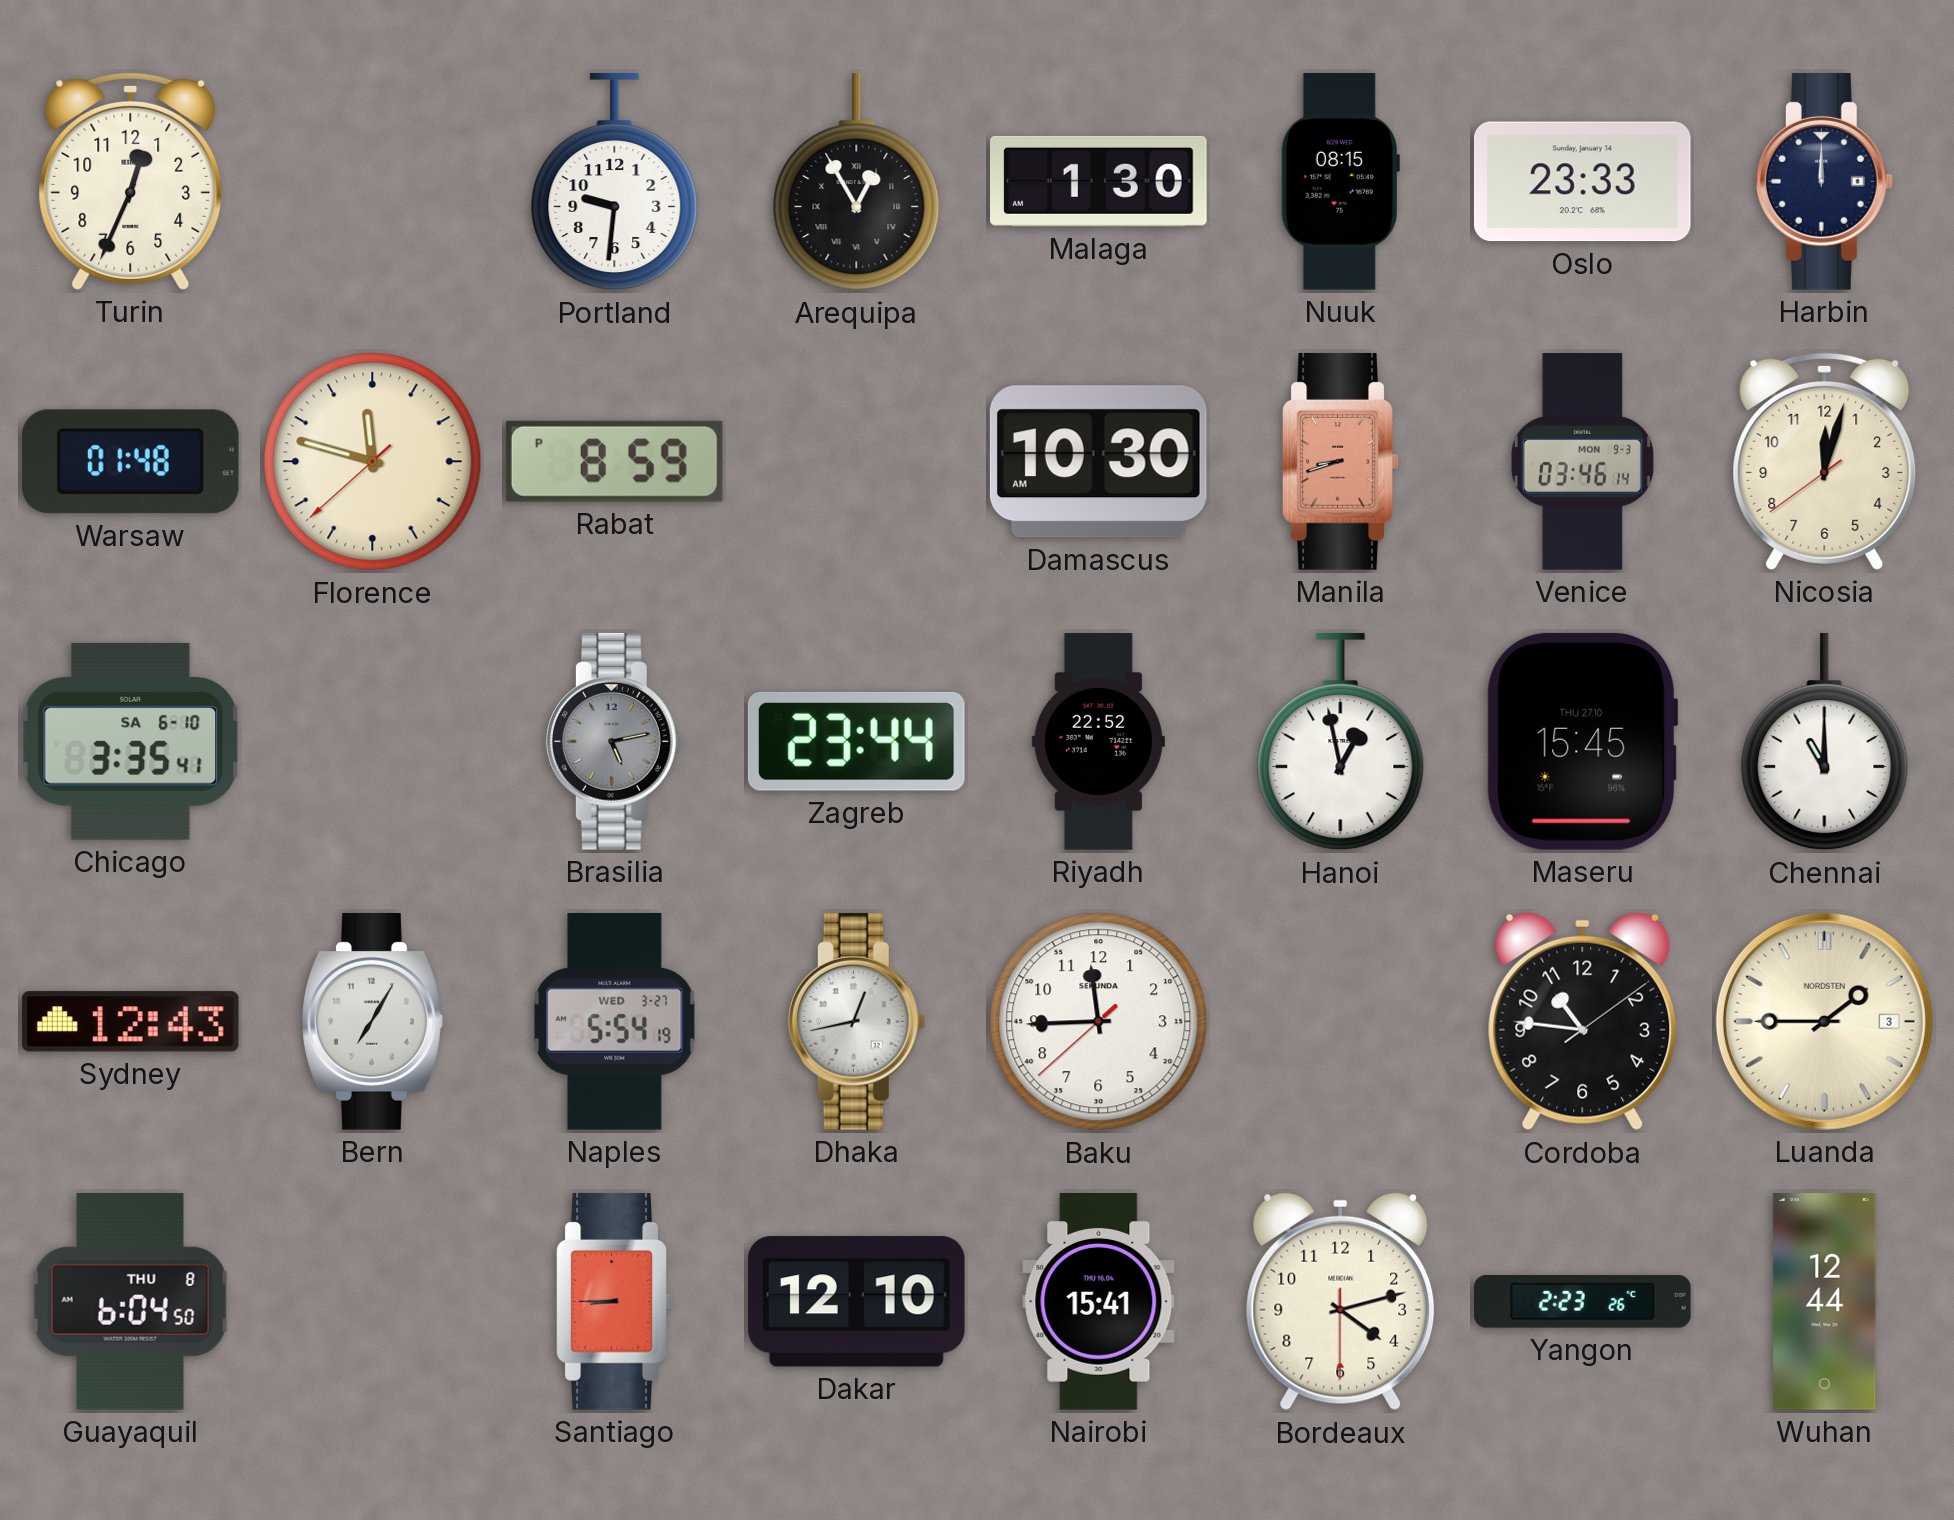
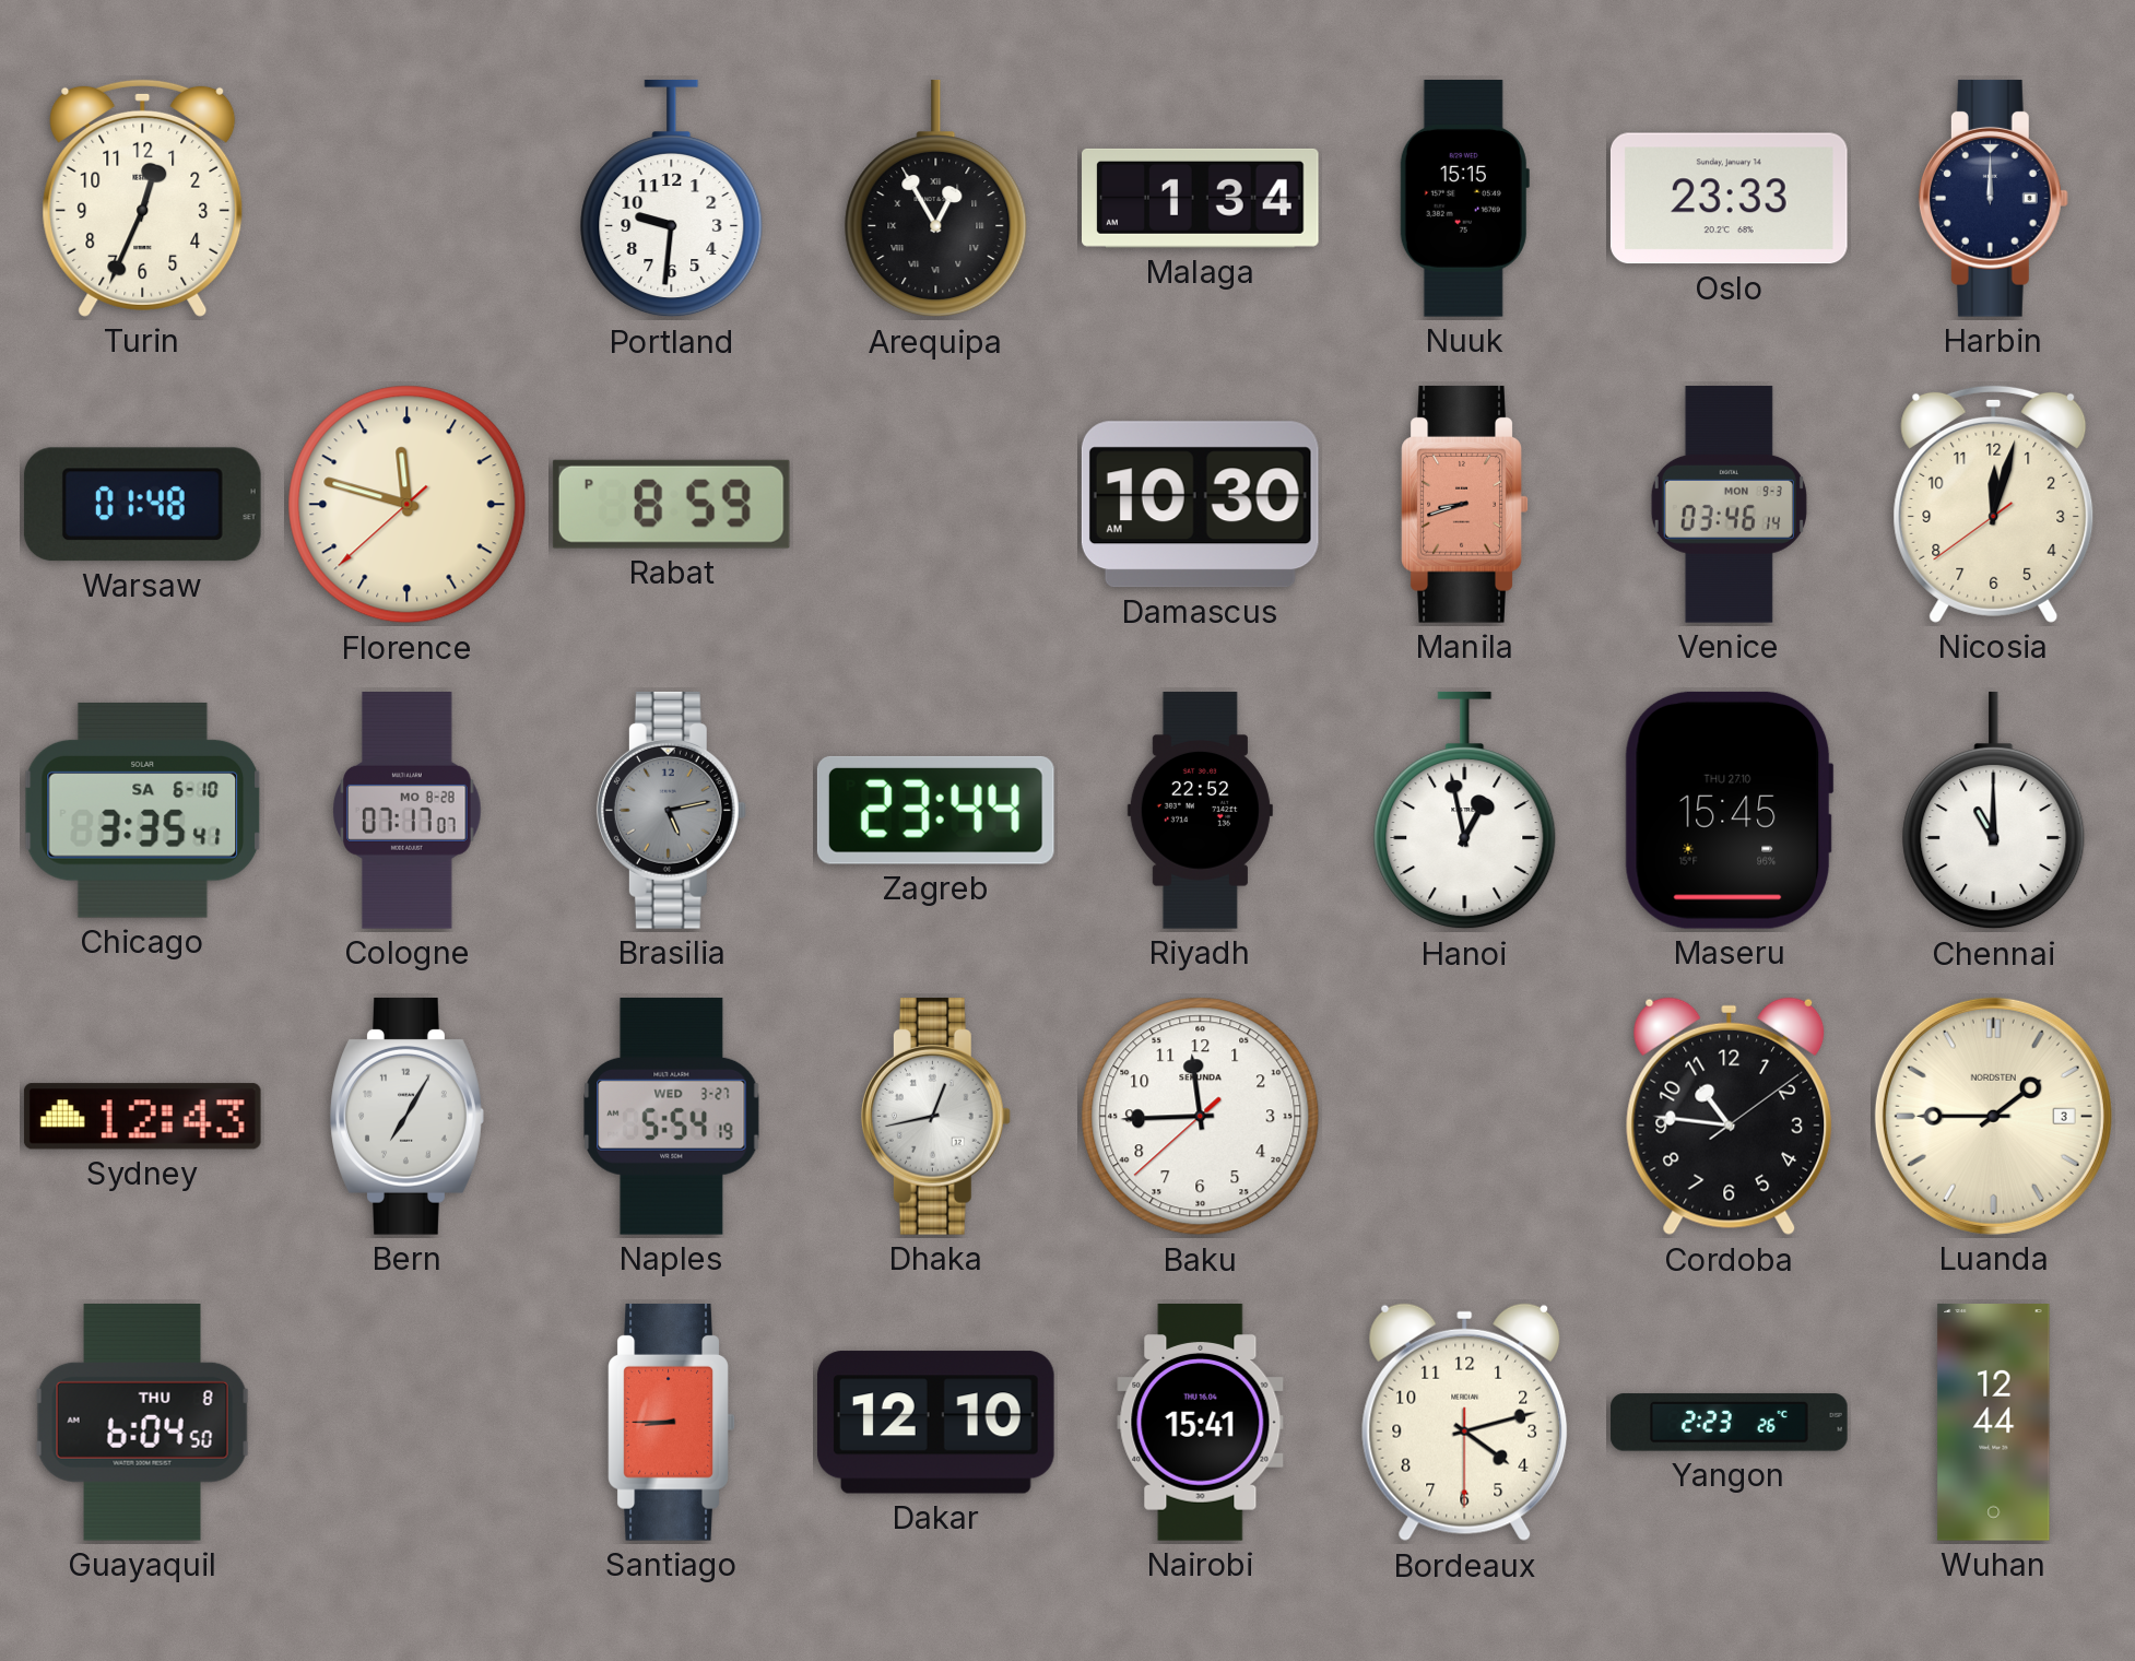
Malaga: 1:30 -> 1:34
Nuuk: 08:15 -> 15:15
Cologne: none -> 07:17
